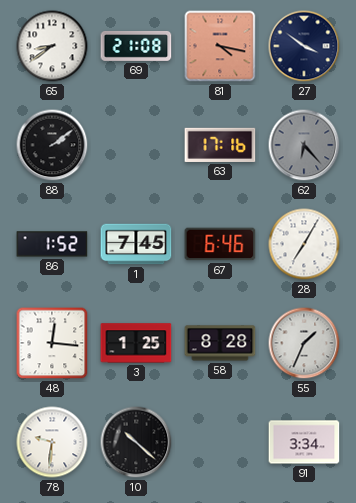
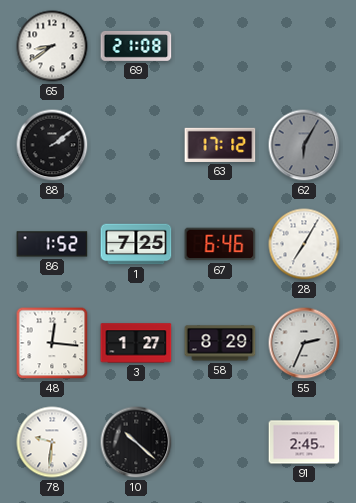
81: 4:17 -> none
27: 3:51 -> none
63: 17:16 -> 17:12
62: 6:23 -> 6:05
1: 7:45 -> 7:25
3: 1:25 -> 1:27
58: 8:28 -> 8:29
55: 1:34 -> 2:34
91: 3:34 -> 2:45
